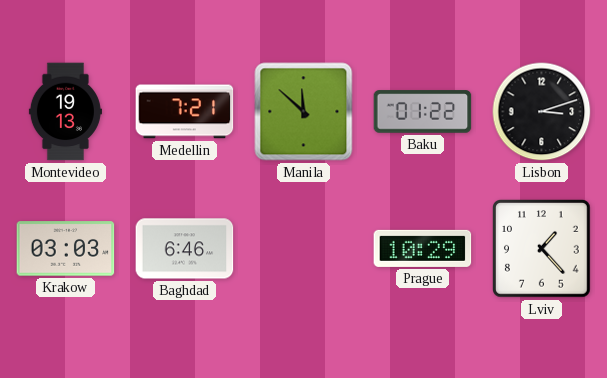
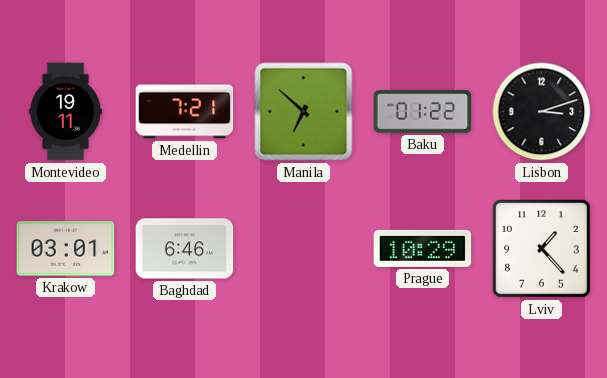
Montevideo: 19:13 -> 19:11
Manila: 11:52 -> 6:52
Krakow: 03:03 -> 03:01
